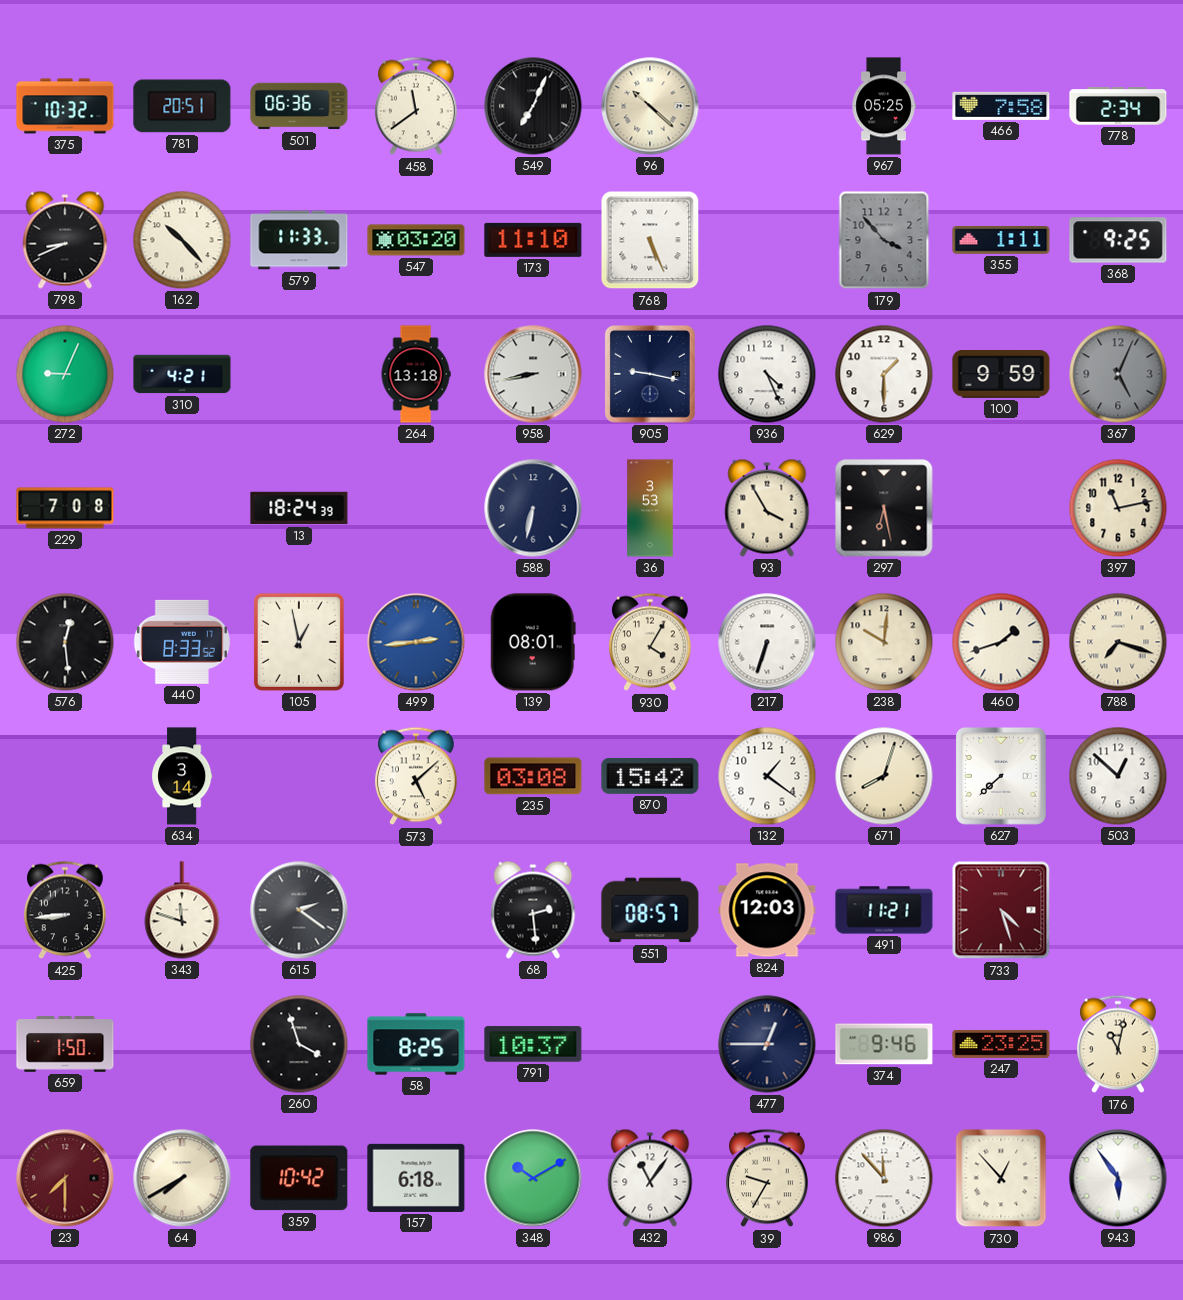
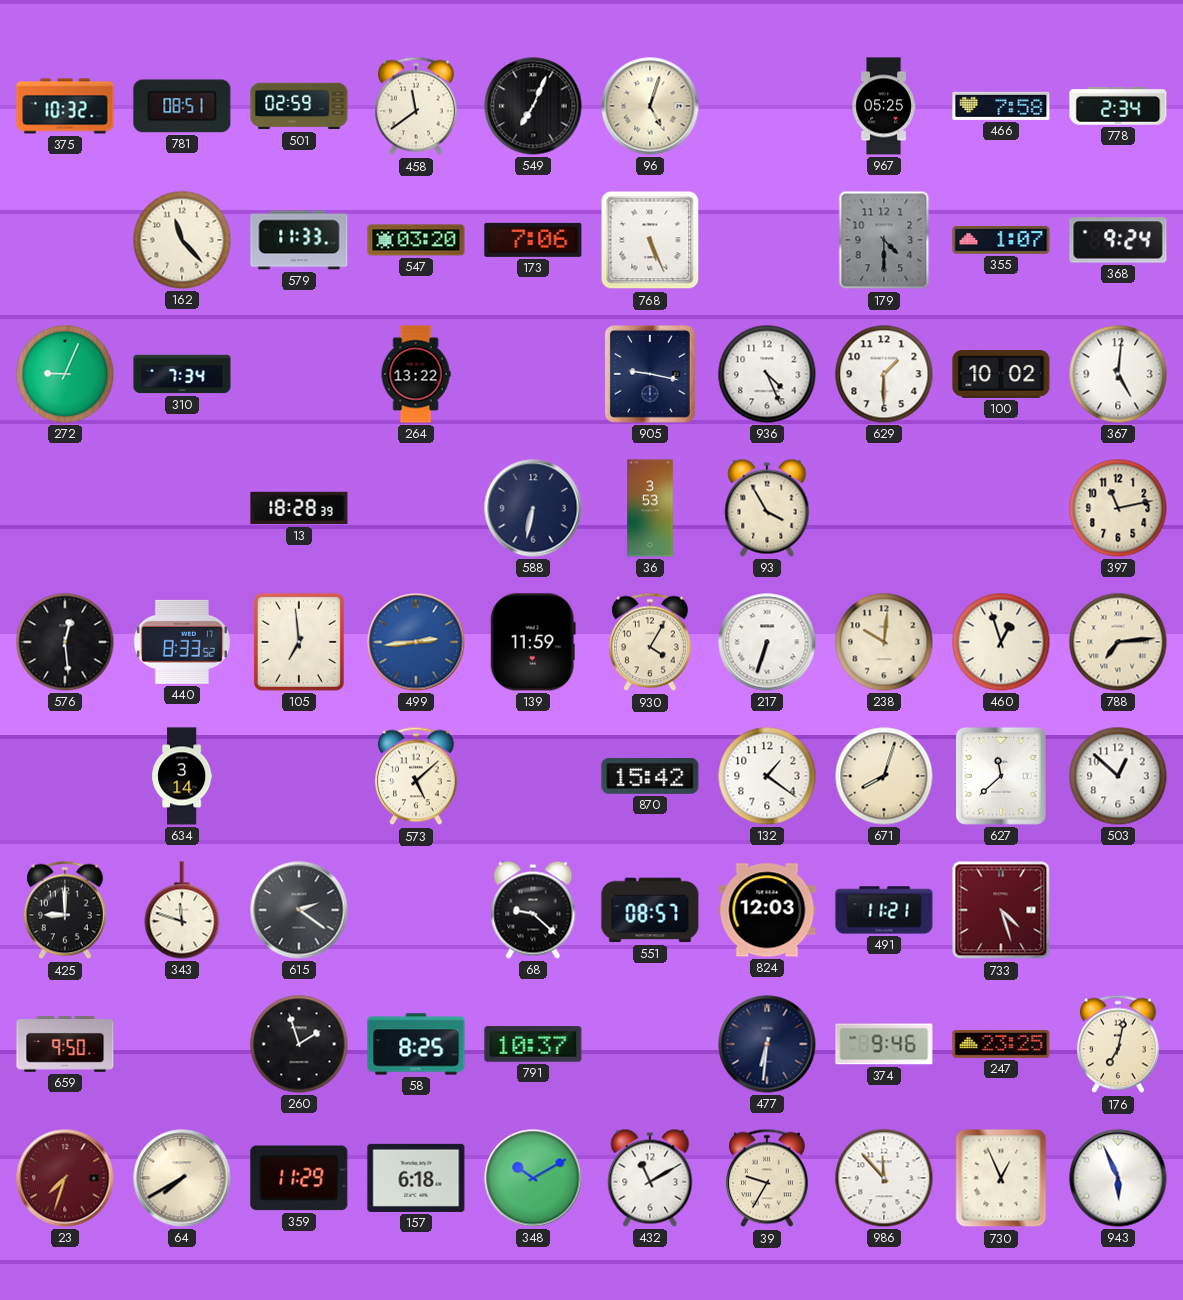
781: 20:51 -> 08:51
501: 06:36 -> 02:59
96: 10:22 -> 5:03
798: 8:41 -> none
162: 10:23 -> 11:23
173: 11:10 -> 7:06
179: 3:53 -> 4:30
355: 1:11 -> 1:07
368: 9:25 -> 9:24
310: 4:21 -> 7:34
264: 13:18 -> 13:22
958: 8:43 -> none
100: 9:59 -> 10:02
367: 5:04 -> 5:01
367 dial: grey -> white
229: 7:08 -> none
13: 18:24 -> 18:28
297: 6:28 -> none
105: 12:58 -> 6:59
139: 08:01 -> 11:59
460: 1:42 -> 12:57
788: 7:18 -> 7:14
235: 03:08 -> none
627: 7:38 -> 11:38
425: 8:44 -> 9:00
68: 2:29 -> 9:22
659: 1:50 -> 9:50
260: 3:57 -> 1:57
477: 12:45 -> 6:31
176: 11:02 -> 7:02
23: 7:30 -> 7:33
359: 10:42 -> 11:29
432: 11:06 -> 11:10
730: 12:53 -> 12:56
943: 5:54 -> 5:56
